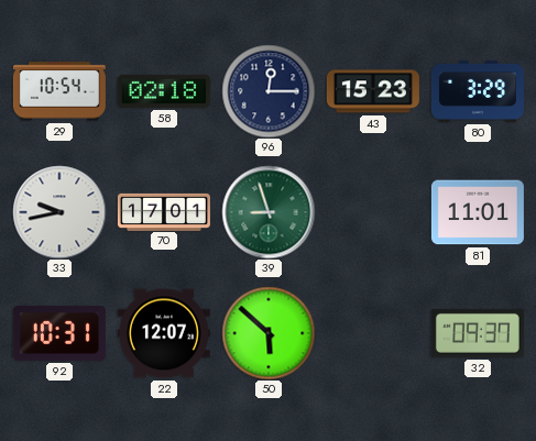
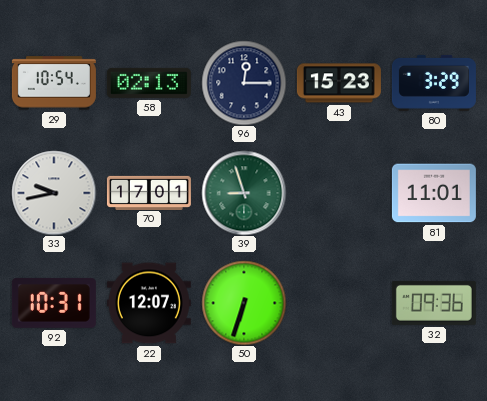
58: 02:18 -> 02:13
50: 5:52 -> 6:33
32: 09:37 -> 09:36
